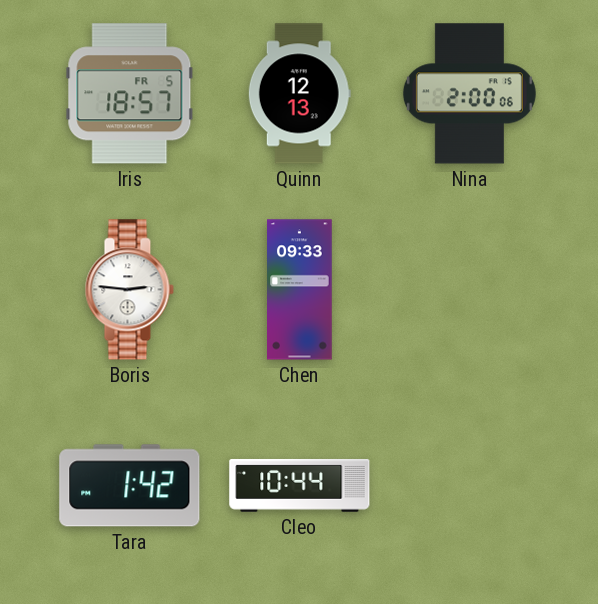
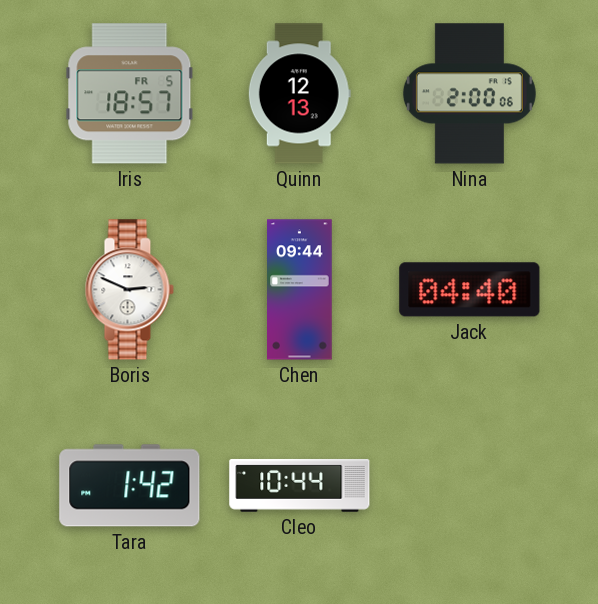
Boris: 2:46 -> 2:49
Chen: 09:33 -> 09:44
Jack: none -> 04:40
